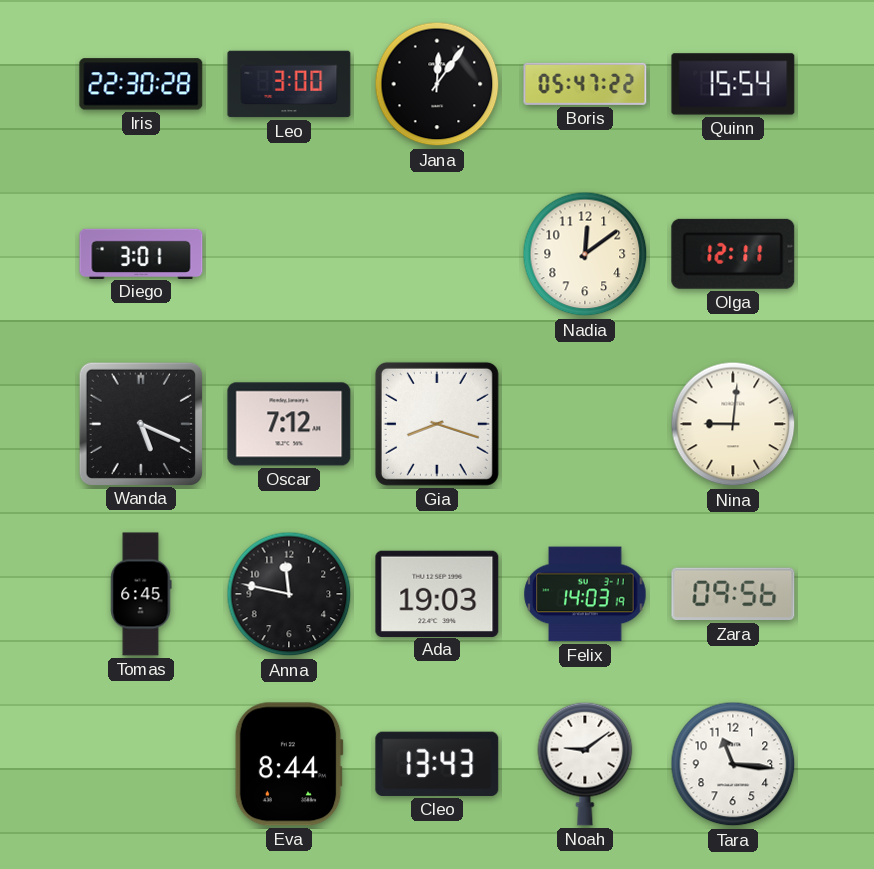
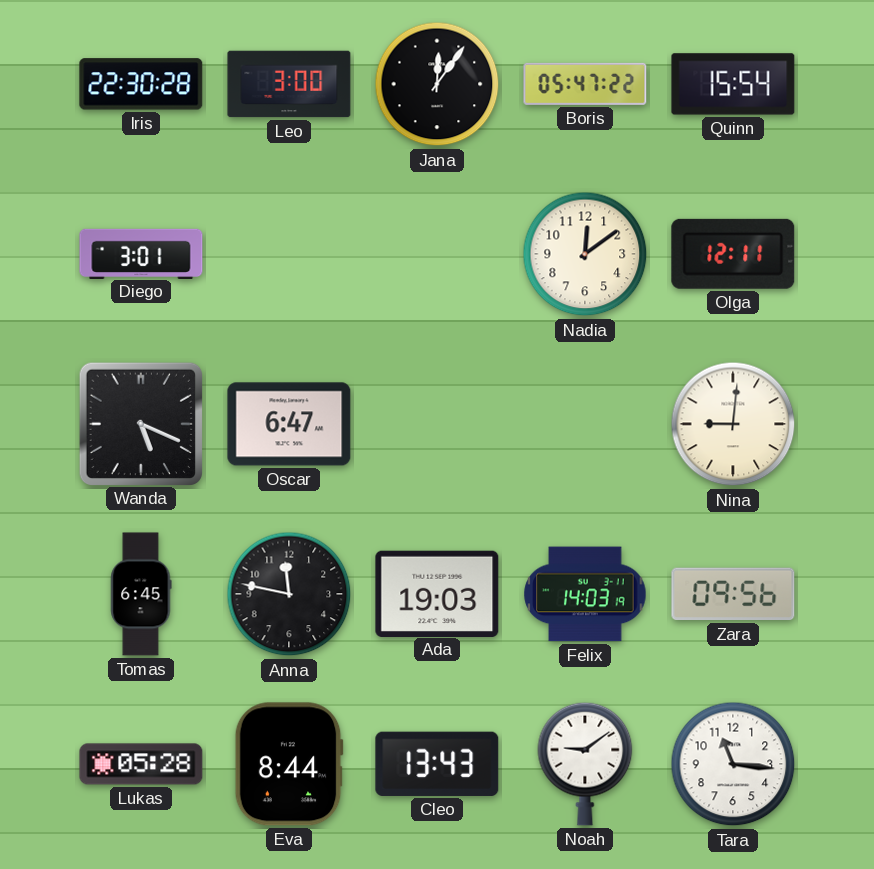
Oscar: 7:12 -> 6:47
Gia: 8:18 -> none
Lukas: none -> 05:28
